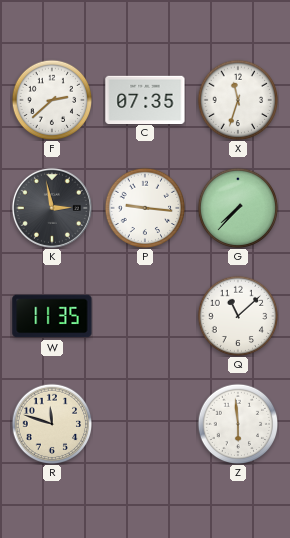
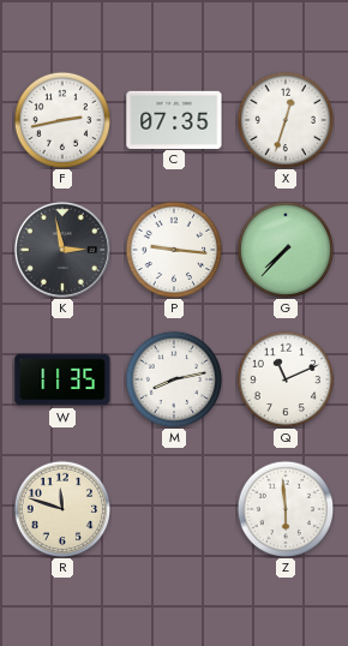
F: 2:38 -> 2:43
X: 11:33 -> 12:33
M: none -> 8:13
Q: 11:08 -> 11:11
